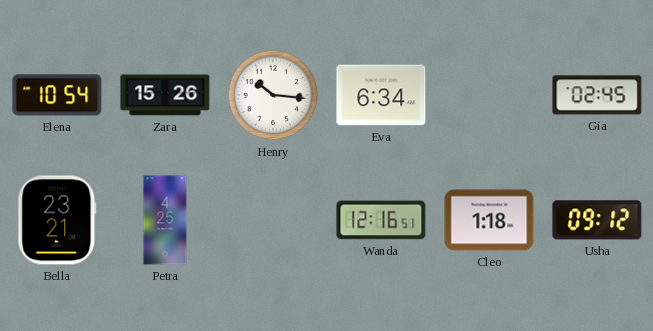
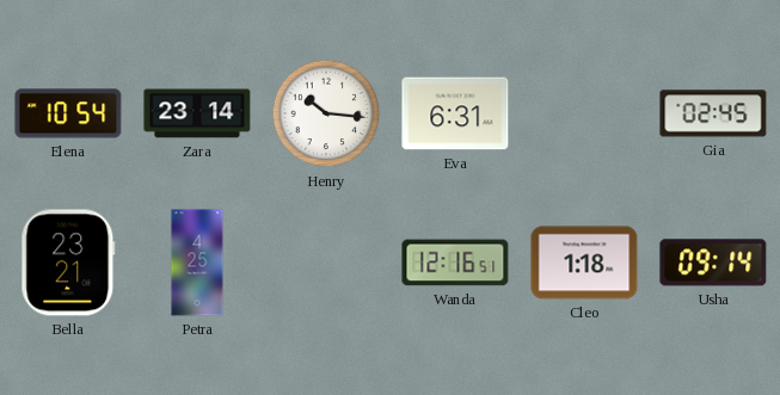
Zara: 15:26 -> 23:14
Eva: 6:34 -> 6:31
Usha: 09:12 -> 09:14
